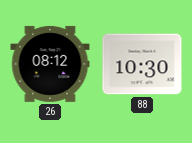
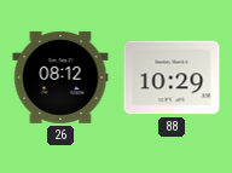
88: 10:30 -> 10:29
